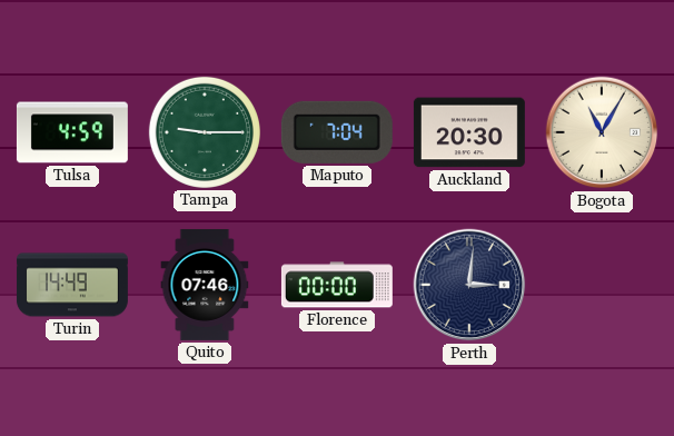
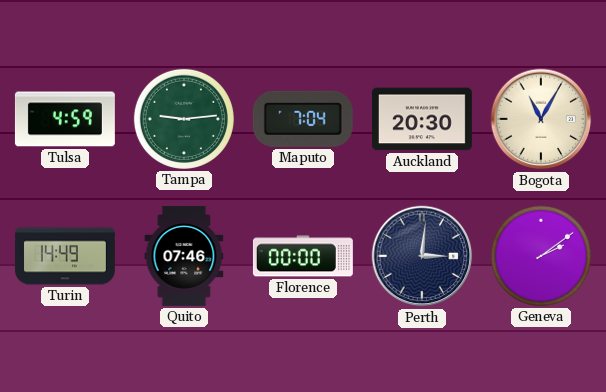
Tampa: 9:15 -> 9:14
Geneva: none -> 2:09
